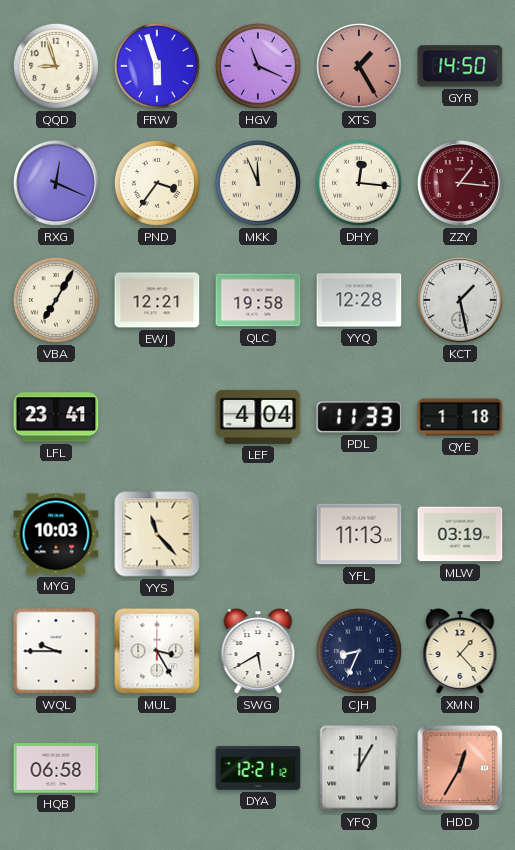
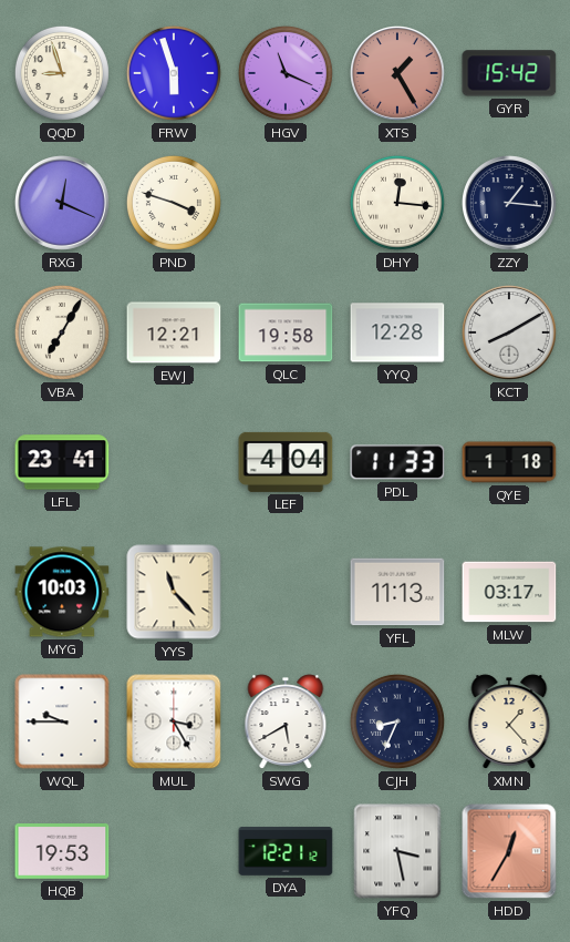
GYR: 14:50 -> 15:42
PND: 3:36 -> 3:48
MKK: 11:56 -> none
ZZY dial: burgundy -> navy
KCT: 1:28 -> 8:10
MLW: 03:19 -> 03:17
HQB: 06:58 -> 19:53
YFQ: 12:05 -> 3:28
